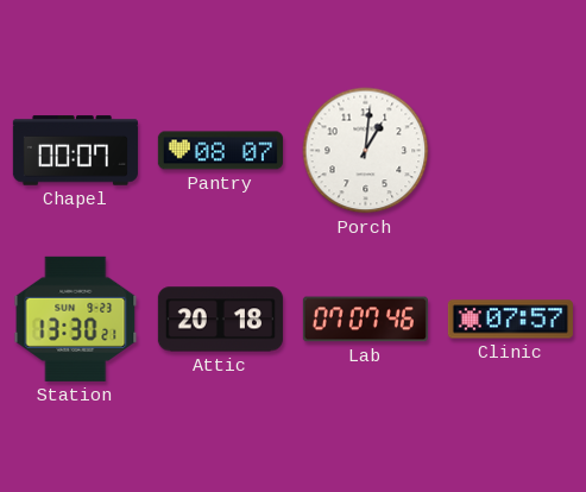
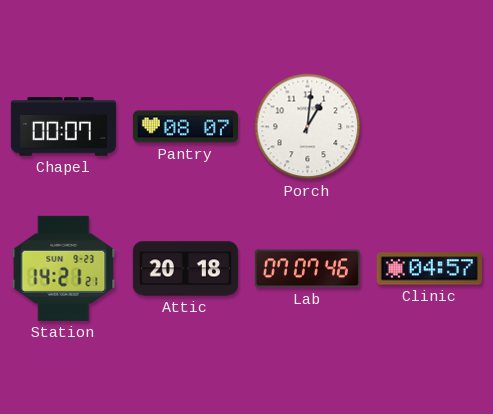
Station: 13:30 -> 14:21
Clinic: 07:57 -> 04:57
